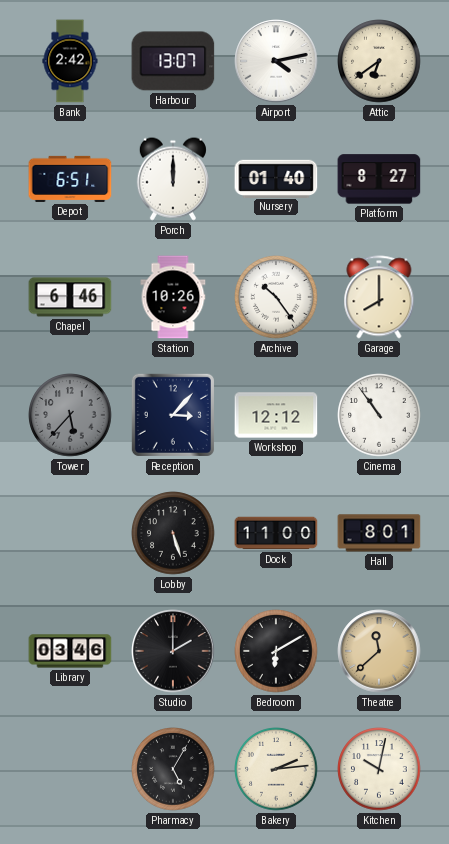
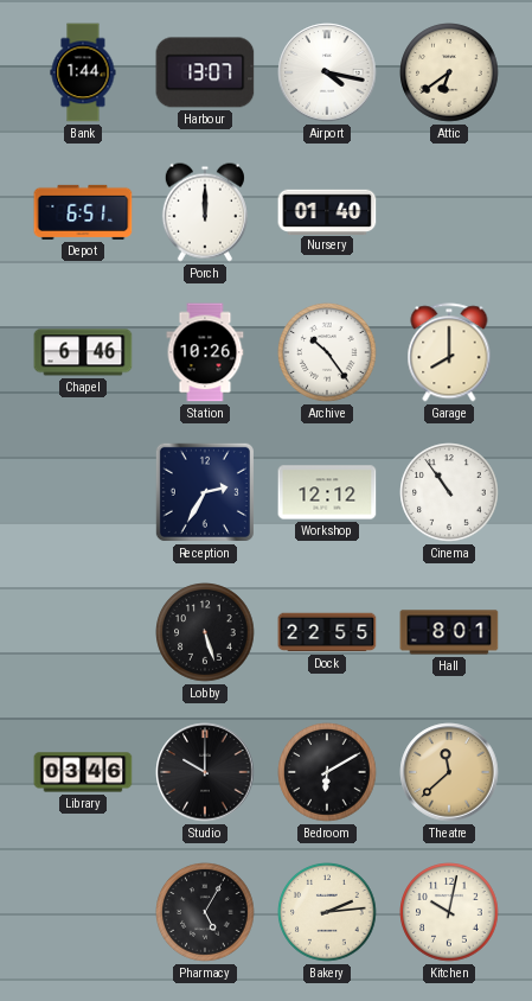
Bank: 2:42 -> 1:44
Airport: 4:13 -> 4:17
Platform: 8:27 -> none
Tower: 5:37 -> none
Reception: 3:07 -> 2:35
Dock: 11:00 -> 22:55
Studio: 2:00 -> 10:00
